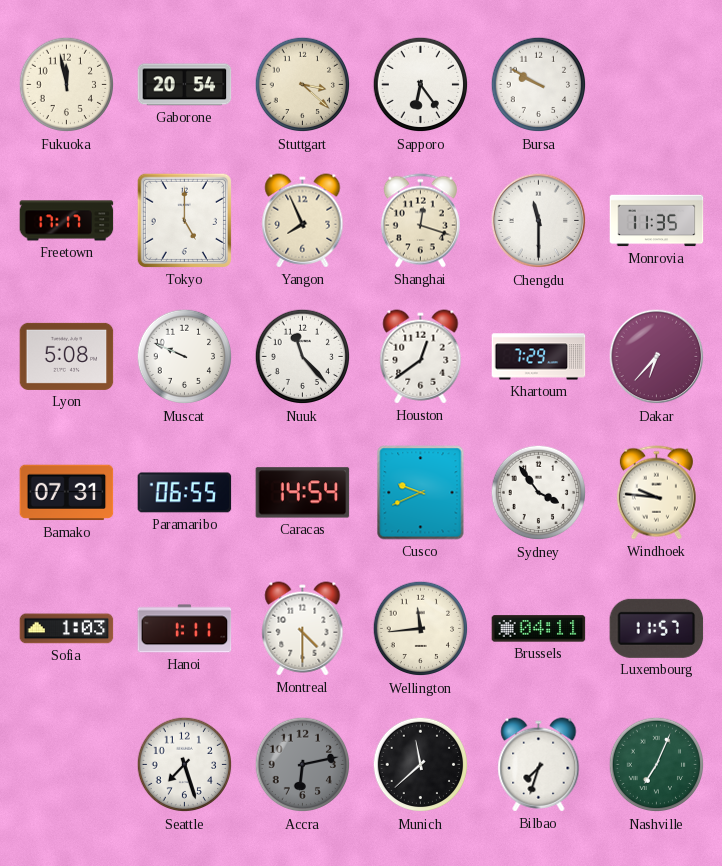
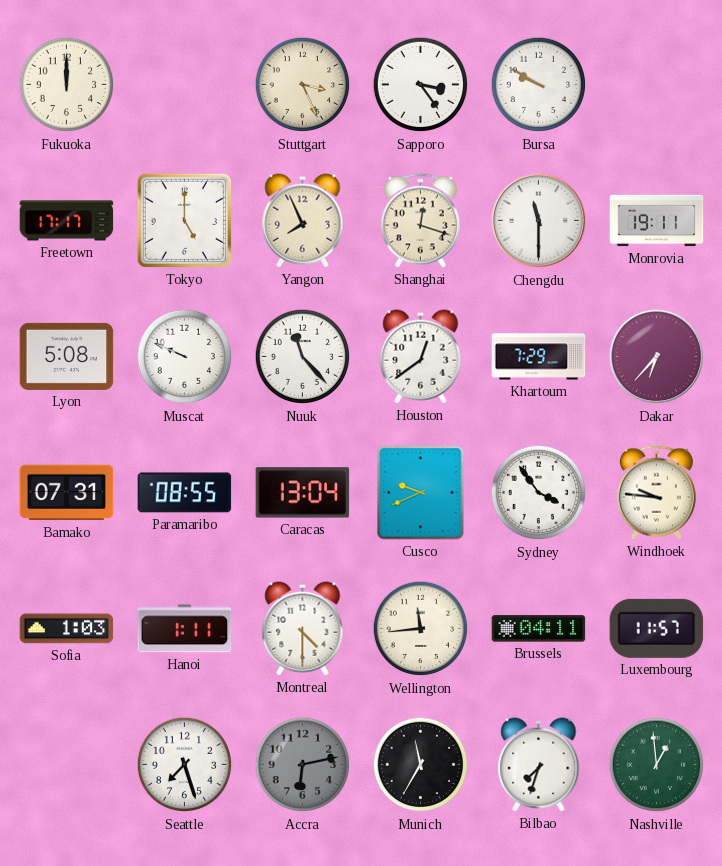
Fukuoka: 11:58 -> 12:00
Gaborone: 20:54 -> none
Stuttgart: 3:22 -> 3:26
Sapporo: 6:24 -> 3:24
Monrovia: 11:35 -> 19:11
Paramaribo: 06:55 -> 08:55
Caracas: 14:54 -> 13:04
Munich: 11:38 -> 11:35
Nashville: 7:04 -> 12:59
